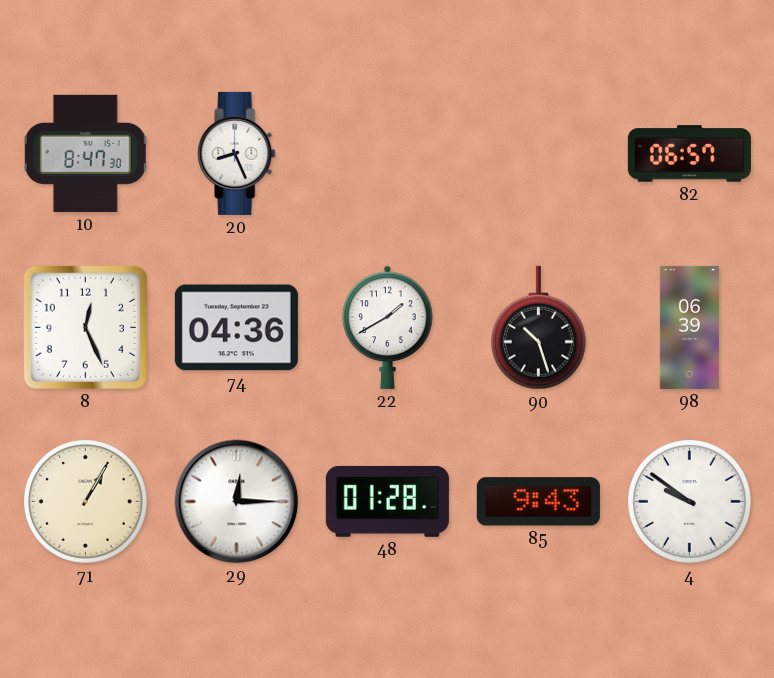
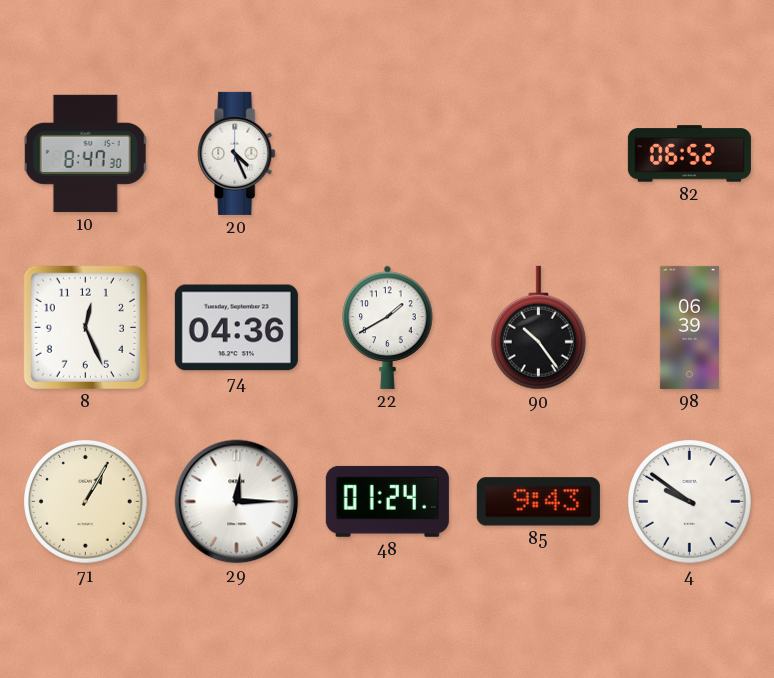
20: 8:26 -> 4:26
82: 06:57 -> 06:52
90: 10:27 -> 10:24
48: 01:28 -> 01:24
